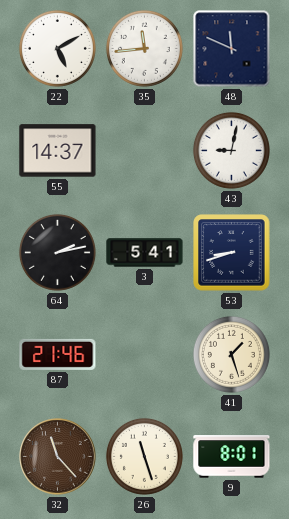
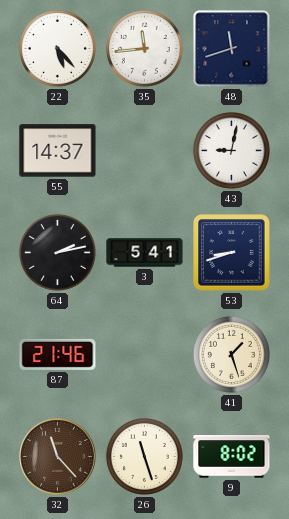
22: 5:10 -> 5:23
48: 11:49 -> 11:42
9: 8:01 -> 8:02
